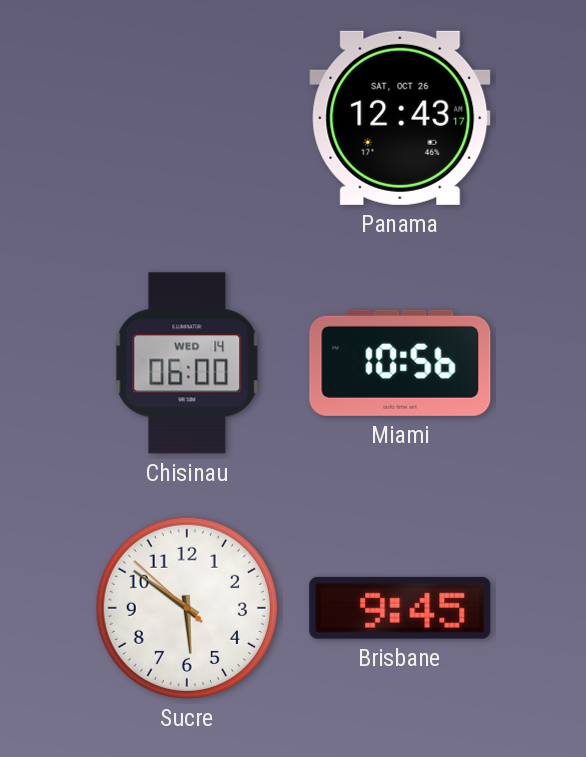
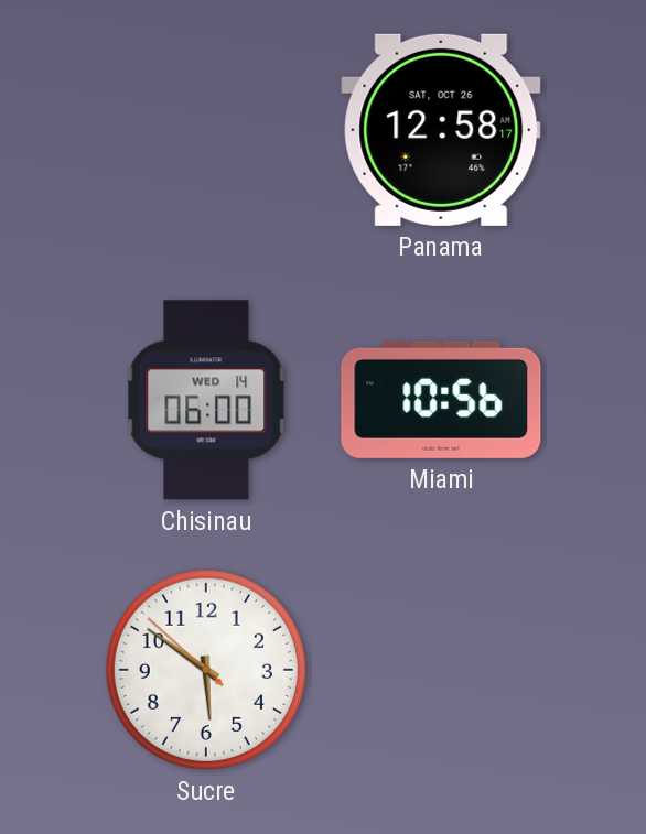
Panama: 12:43 -> 12:58
Brisbane: 9:45 -> none
